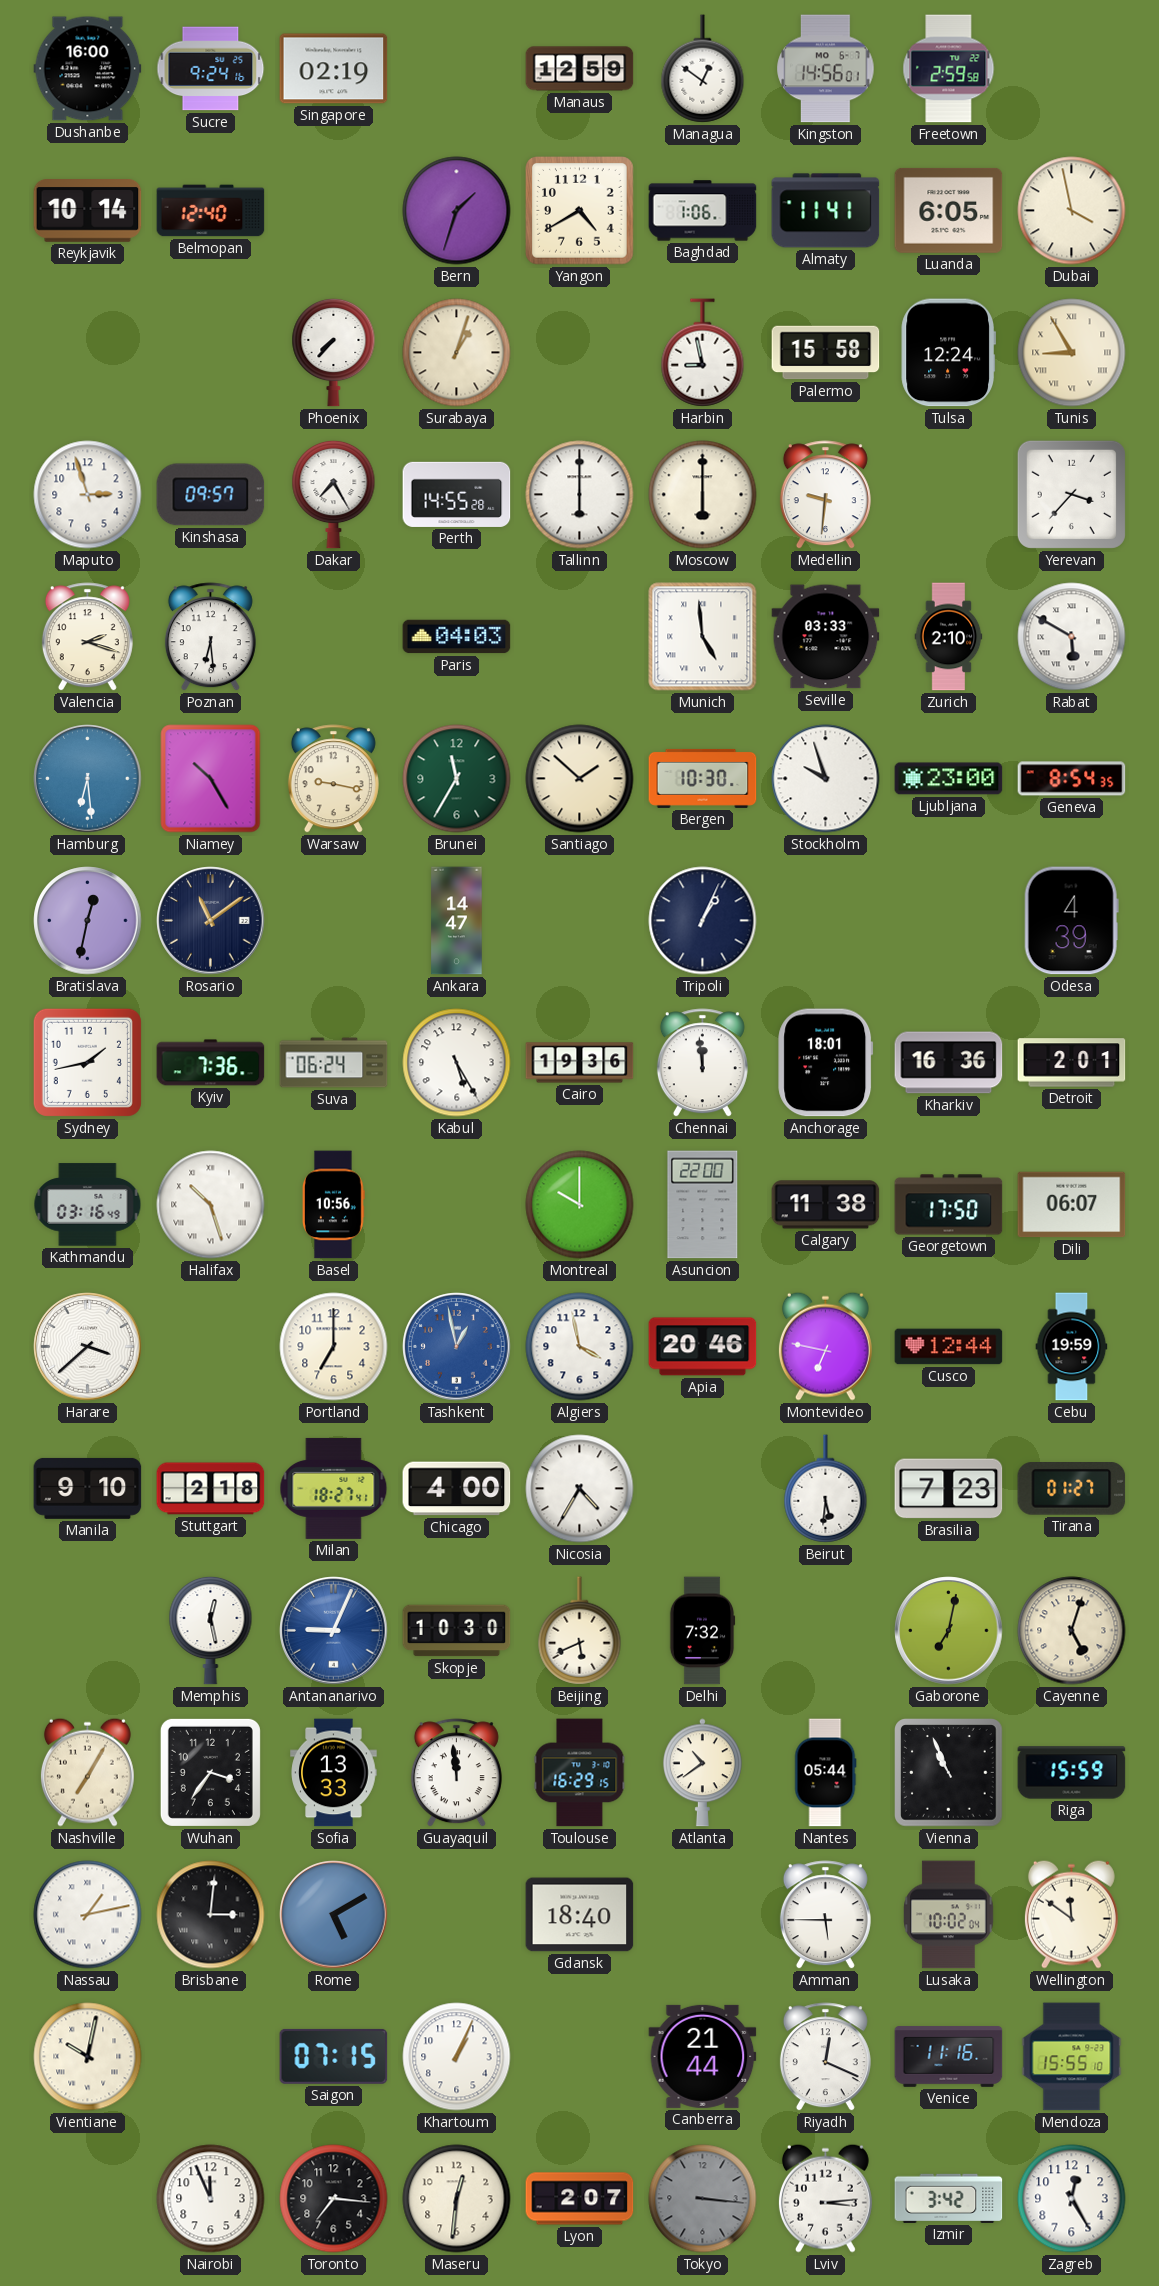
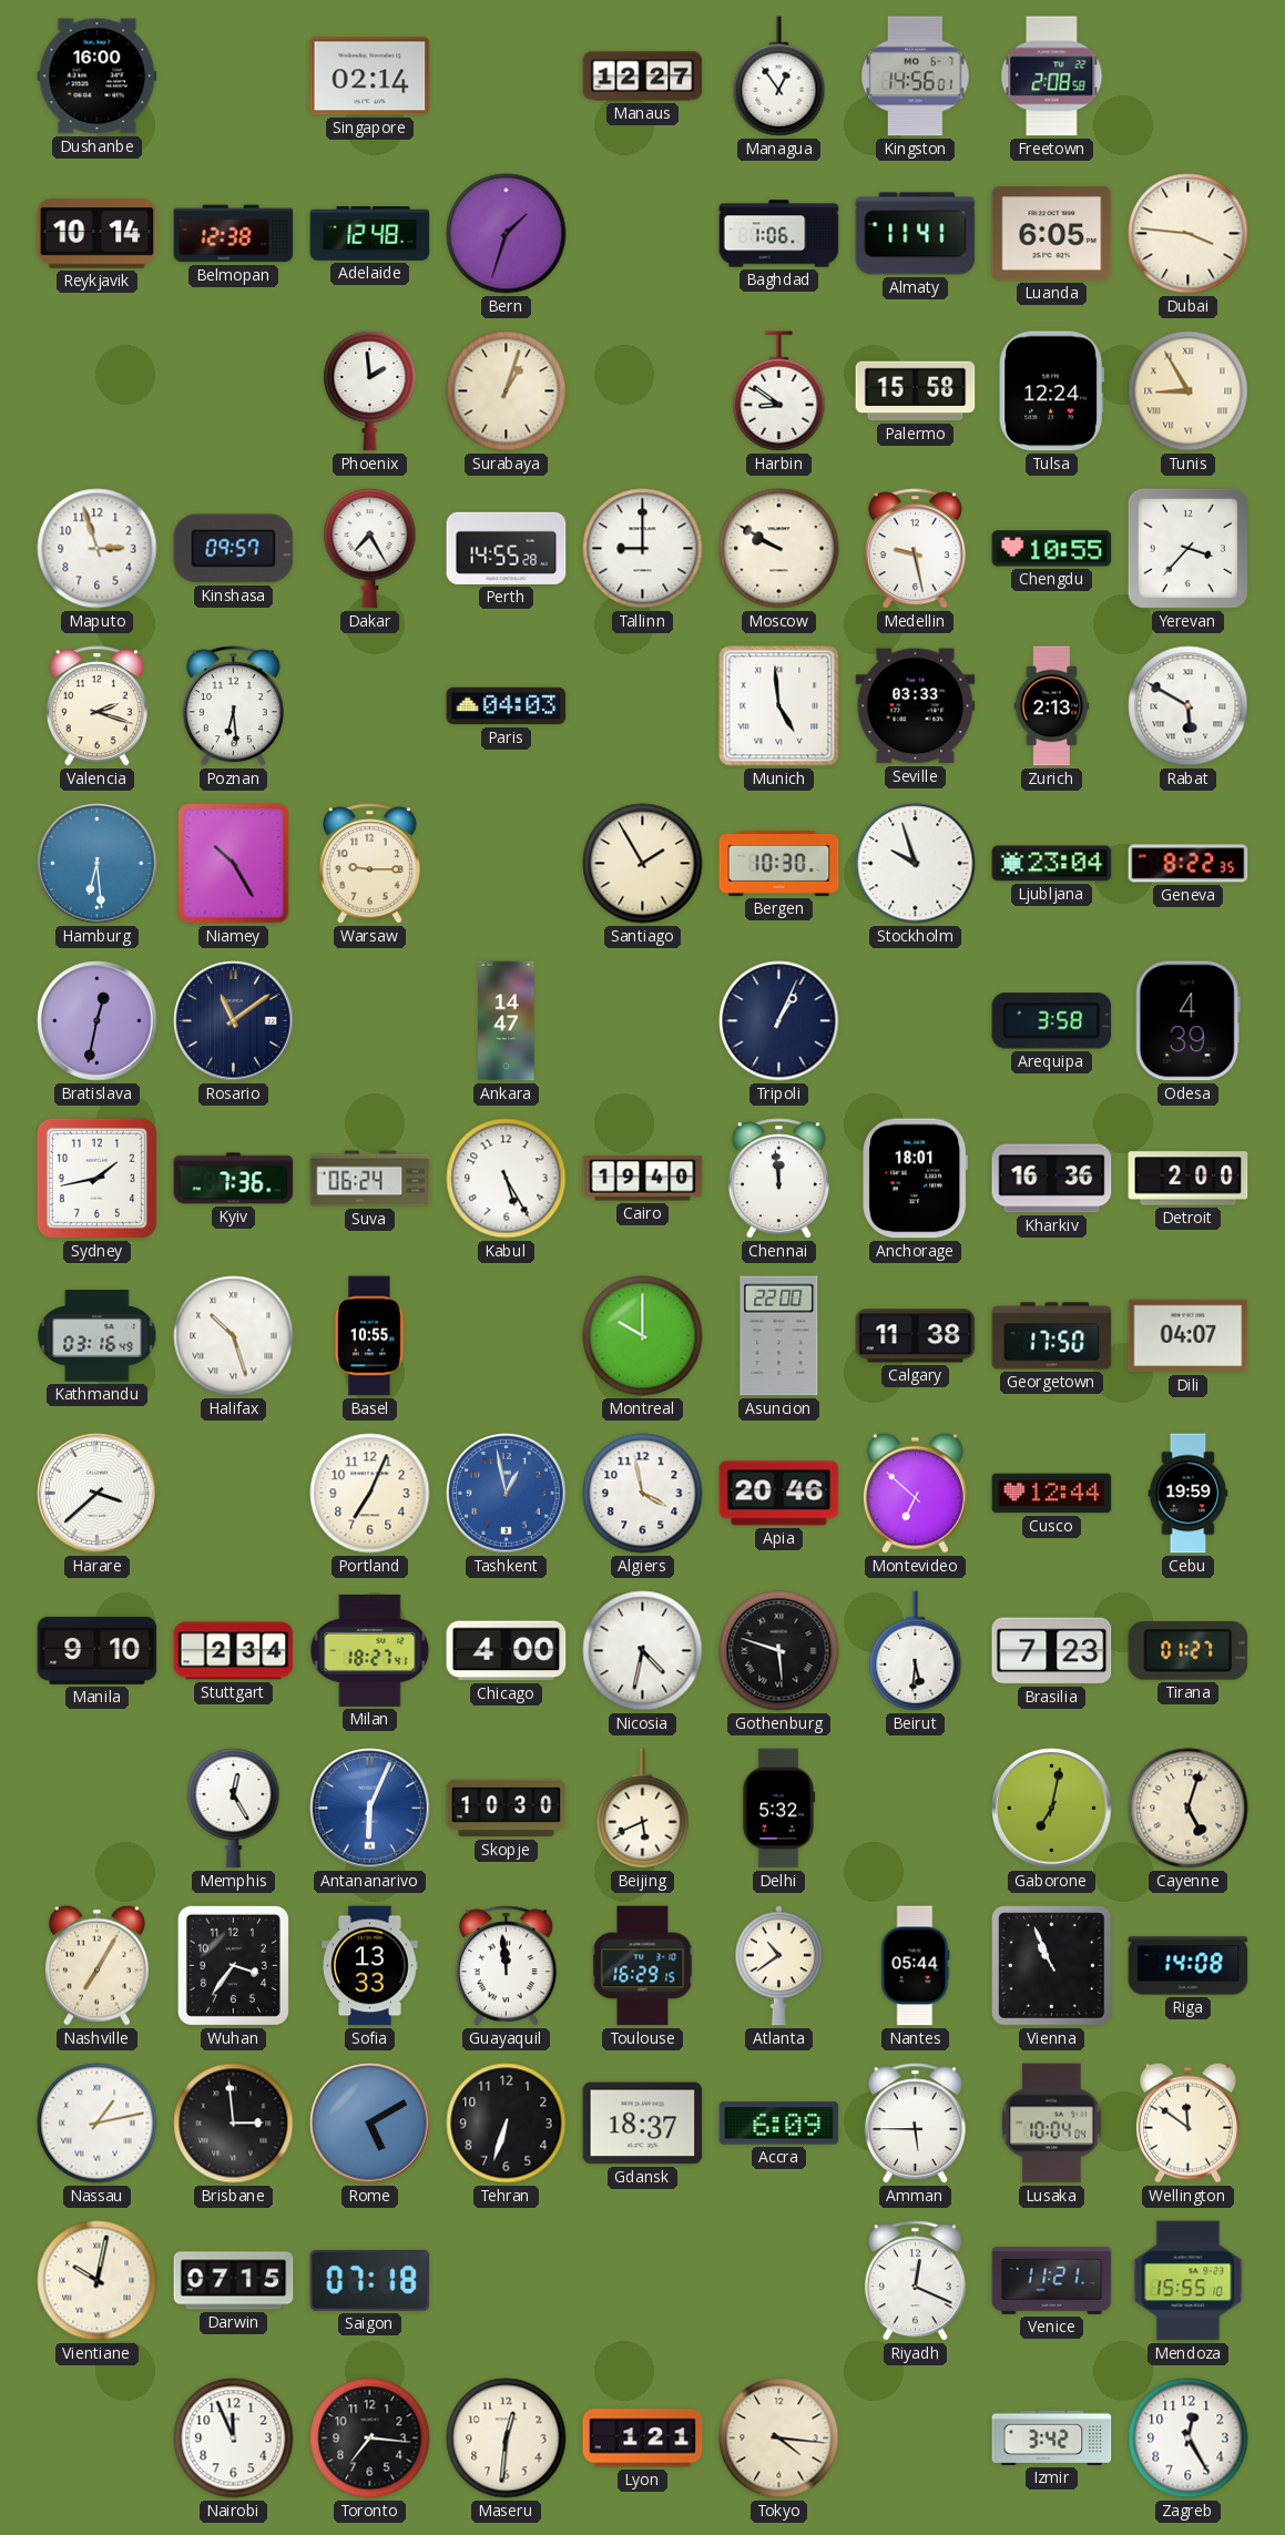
Sucre: 9:24 -> none
Singapore: 02:19 -> 02:14
Manaus: 12:59 -> 12:27
Managua: 12:51 -> 12:54
Freetown: 2:59 -> 2:08
Belmopan: 12:40 -> 12:38
Adelaide: none -> 12:48
Yangon: 4:40 -> none
Dubai: 3:58 -> 3:46
Phoenix: 7:37 -> 1:59
Harbin: 8:58 -> 8:51
Tallinn: 6:00 -> 9:00
Moscow: 6:00 -> 9:50
Medellin: 9:31 -> 9:28
Chengdu: none -> 10:55
Zurich: 2:10 -> 2:13
Warsaw: 9:17 -> 9:15
Brunei: 11:35 -> none
Santiago: 1:52 -> 1:55
Ljubljana: 23:00 -> 23:04
Geneva: 8:54 -> 8:22
Arequipa: none -> 3:58
Cairo: 19:36 -> 19:40
Detroit: 2:01 -> 2:00
Basel: 10:56 -> 10:55
Dili: 06:07 -> 04:07
Portland: 7:00 -> 7:04
Montevideo: 6:47 -> 6:52
Stuttgart: 2:18 -> 2:34
Nicosia: 4:35 -> 4:32
Gothenburg: none -> 5:48
Memphis: 12:28 -> 12:25
Antananarivo: 9:04 -> 6:04
Delhi: 7:32 -> 5:32
Riga: 15:59 -> 14:08
Brisbane: 3:01 -> 2:59
Tehran: none -> 6:33
Gdansk: 18:40 -> 18:37
Accra: none -> 6:09
Lusaka: 10:02 -> 10:04
Darwin: none -> 07:15
Saigon: 07:15 -> 07:18
Khartoum: 1:04 -> none
Canberra: 21:44 -> none
Venice: 11:16 -> 11:21
Lyon: 2:07 -> 1:21
Tokyo: 3:16 -> 4:16
Tokyo dial: grey -> cream
Lviv: 3:14 -> none
